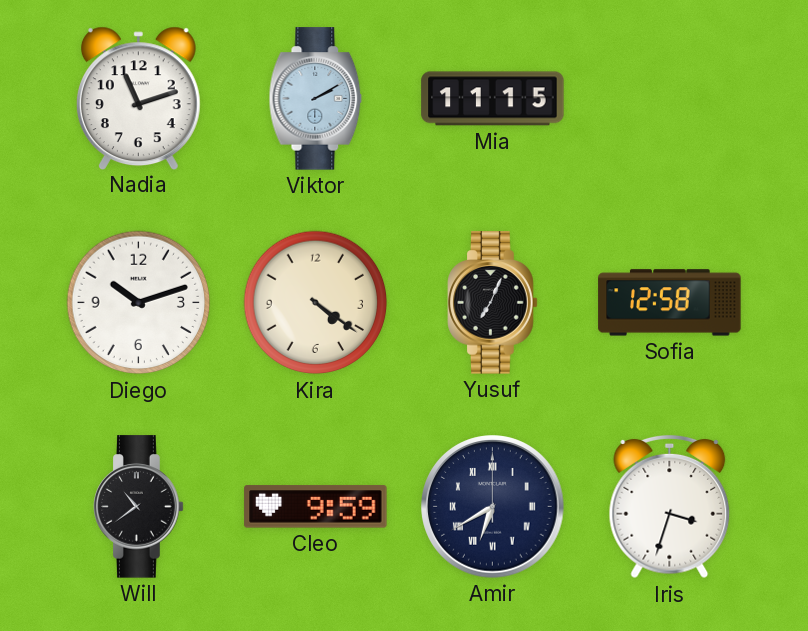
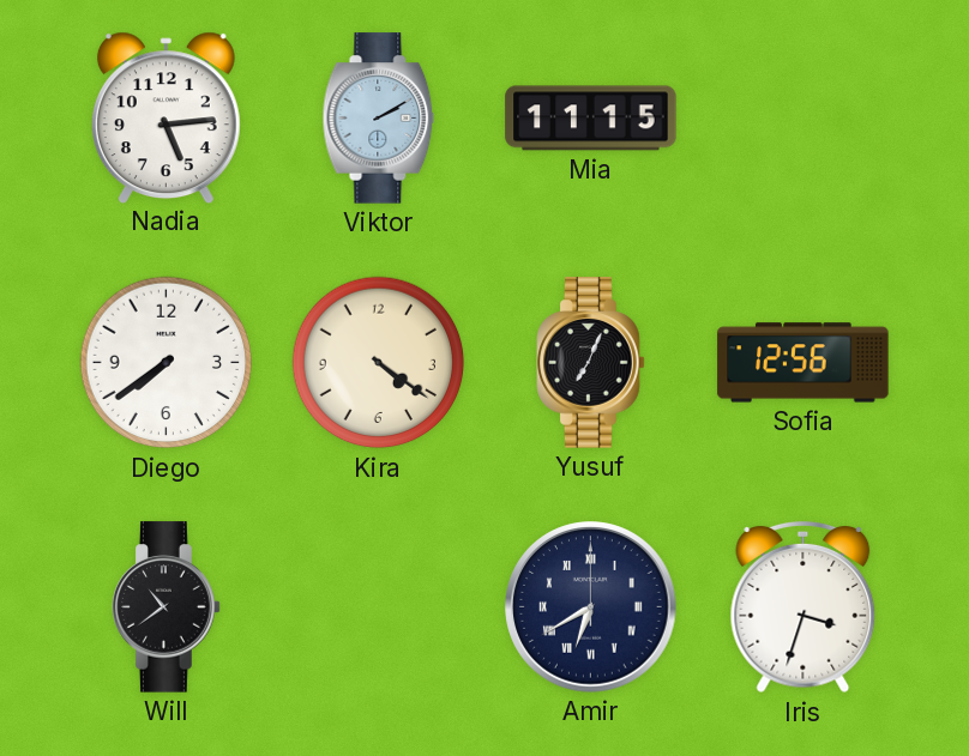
Nadia: 11:12 -> 5:14
Diego: 10:12 -> 7:39
Sofia: 12:58 -> 12:56
Cleo: 9:59 -> none
